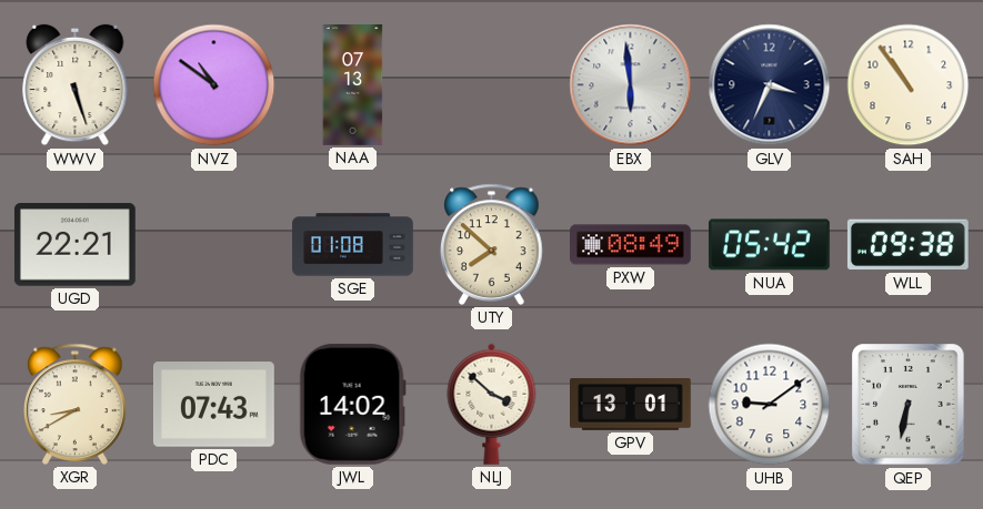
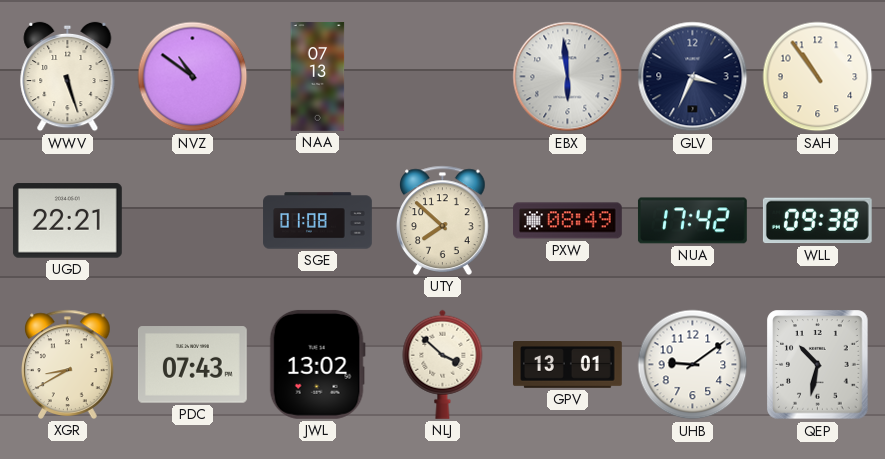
NUA: 05:42 -> 17:42
JWL: 14:02 -> 13:02
QEP: 6:32 -> 10:32
